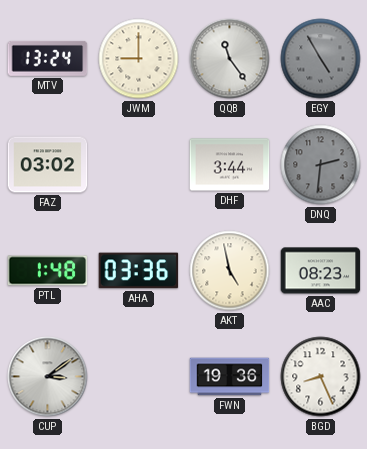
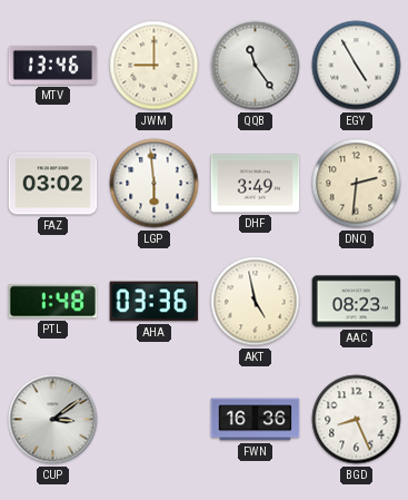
MTV: 13:24 -> 13:46
EGY dial: grey -> white
LGP: none -> 5:59
DHF: 3:44 -> 3:49
DNQ dial: grey -> cream
FWN: 19:36 -> 16:36
